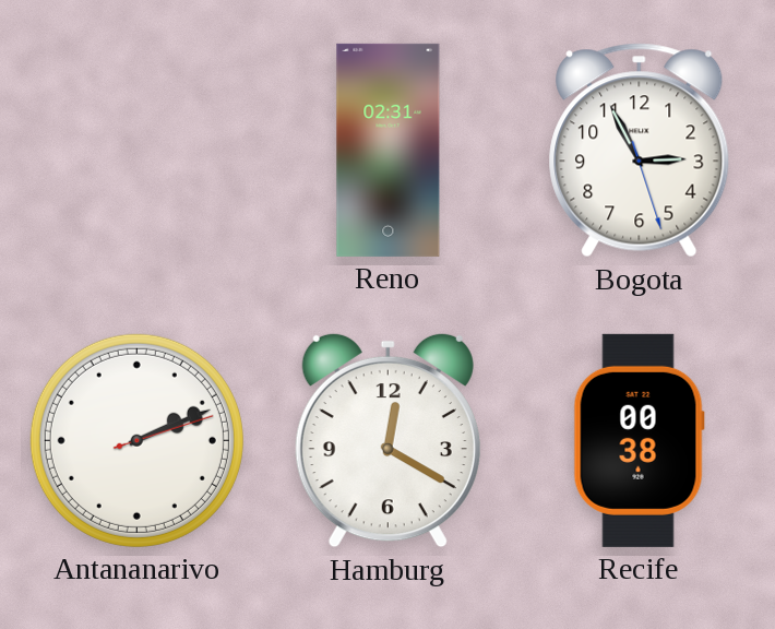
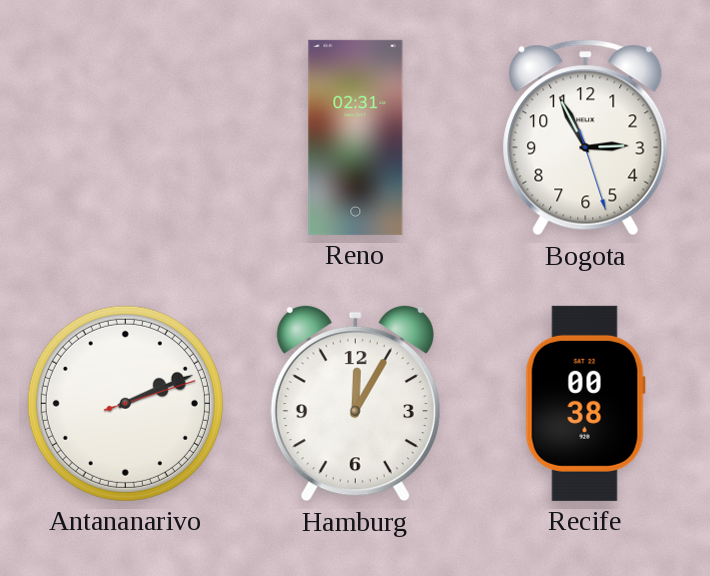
Hamburg: 12:20 -> 12:05
